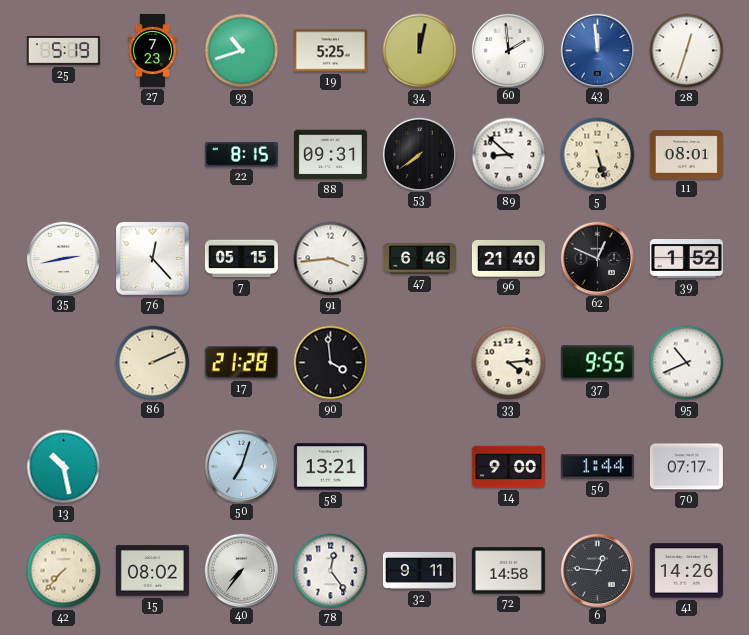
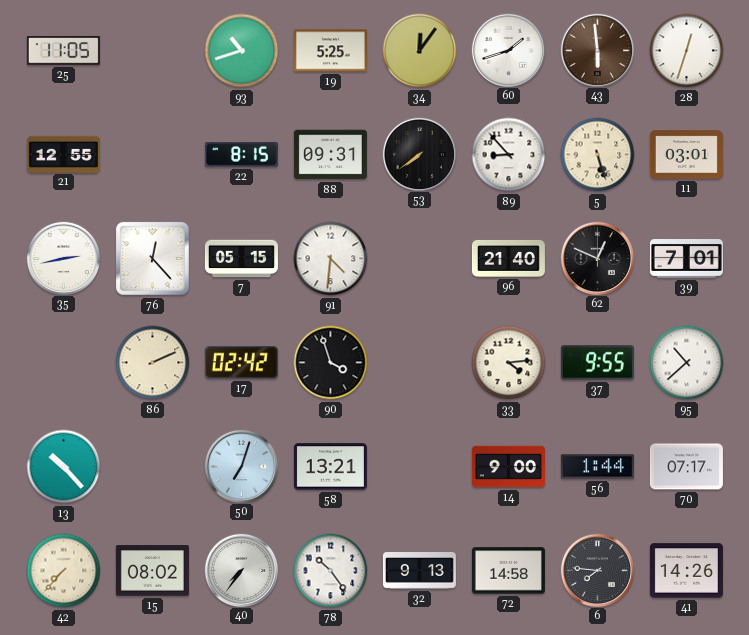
25: 5:19 -> 11:05
27: 7:23 -> none
34: 12:02 -> 12:06
60: 1:59 -> 1:42
43: 11:59 -> 5:59
43 dial: blue -> brown
21: none -> 12:55
89: 8:52 -> 8:53
11: 08:01 -> 03:01
91: 3:44 -> 4:31
47: 6:46 -> none
39: 1:52 -> 7:01
17: 21:28 -> 02:42
90: 3:59 -> 3:57
95: 10:41 -> 10:38
13: 10:28 -> 10:23
78: 12:24 -> 10:24
32: 9:11 -> 9:13
6: 12:46 -> 7:46
